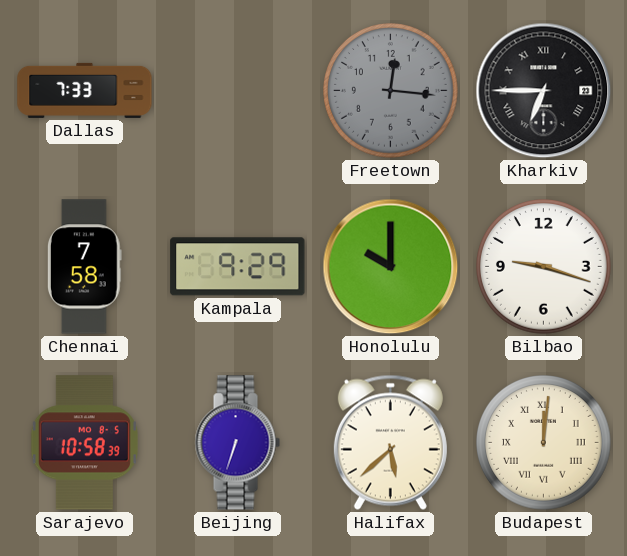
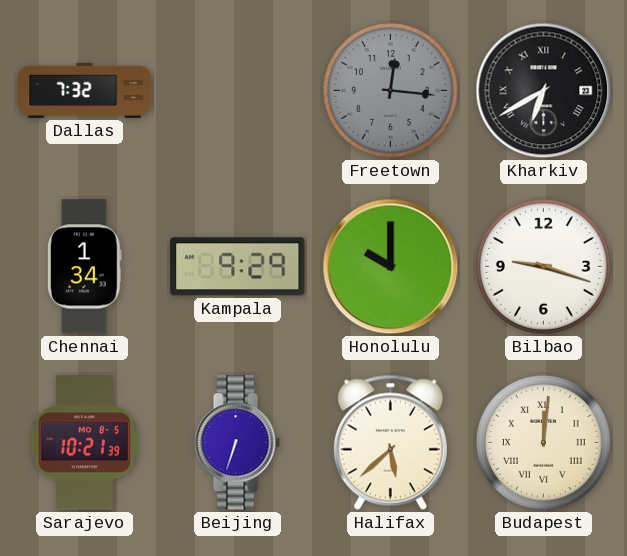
Dallas: 7:33 -> 7:32
Kharkiv: 6:45 -> 6:40
Chennai: 7:58 -> 1:34
Sarajevo: 10:58 -> 10:21
